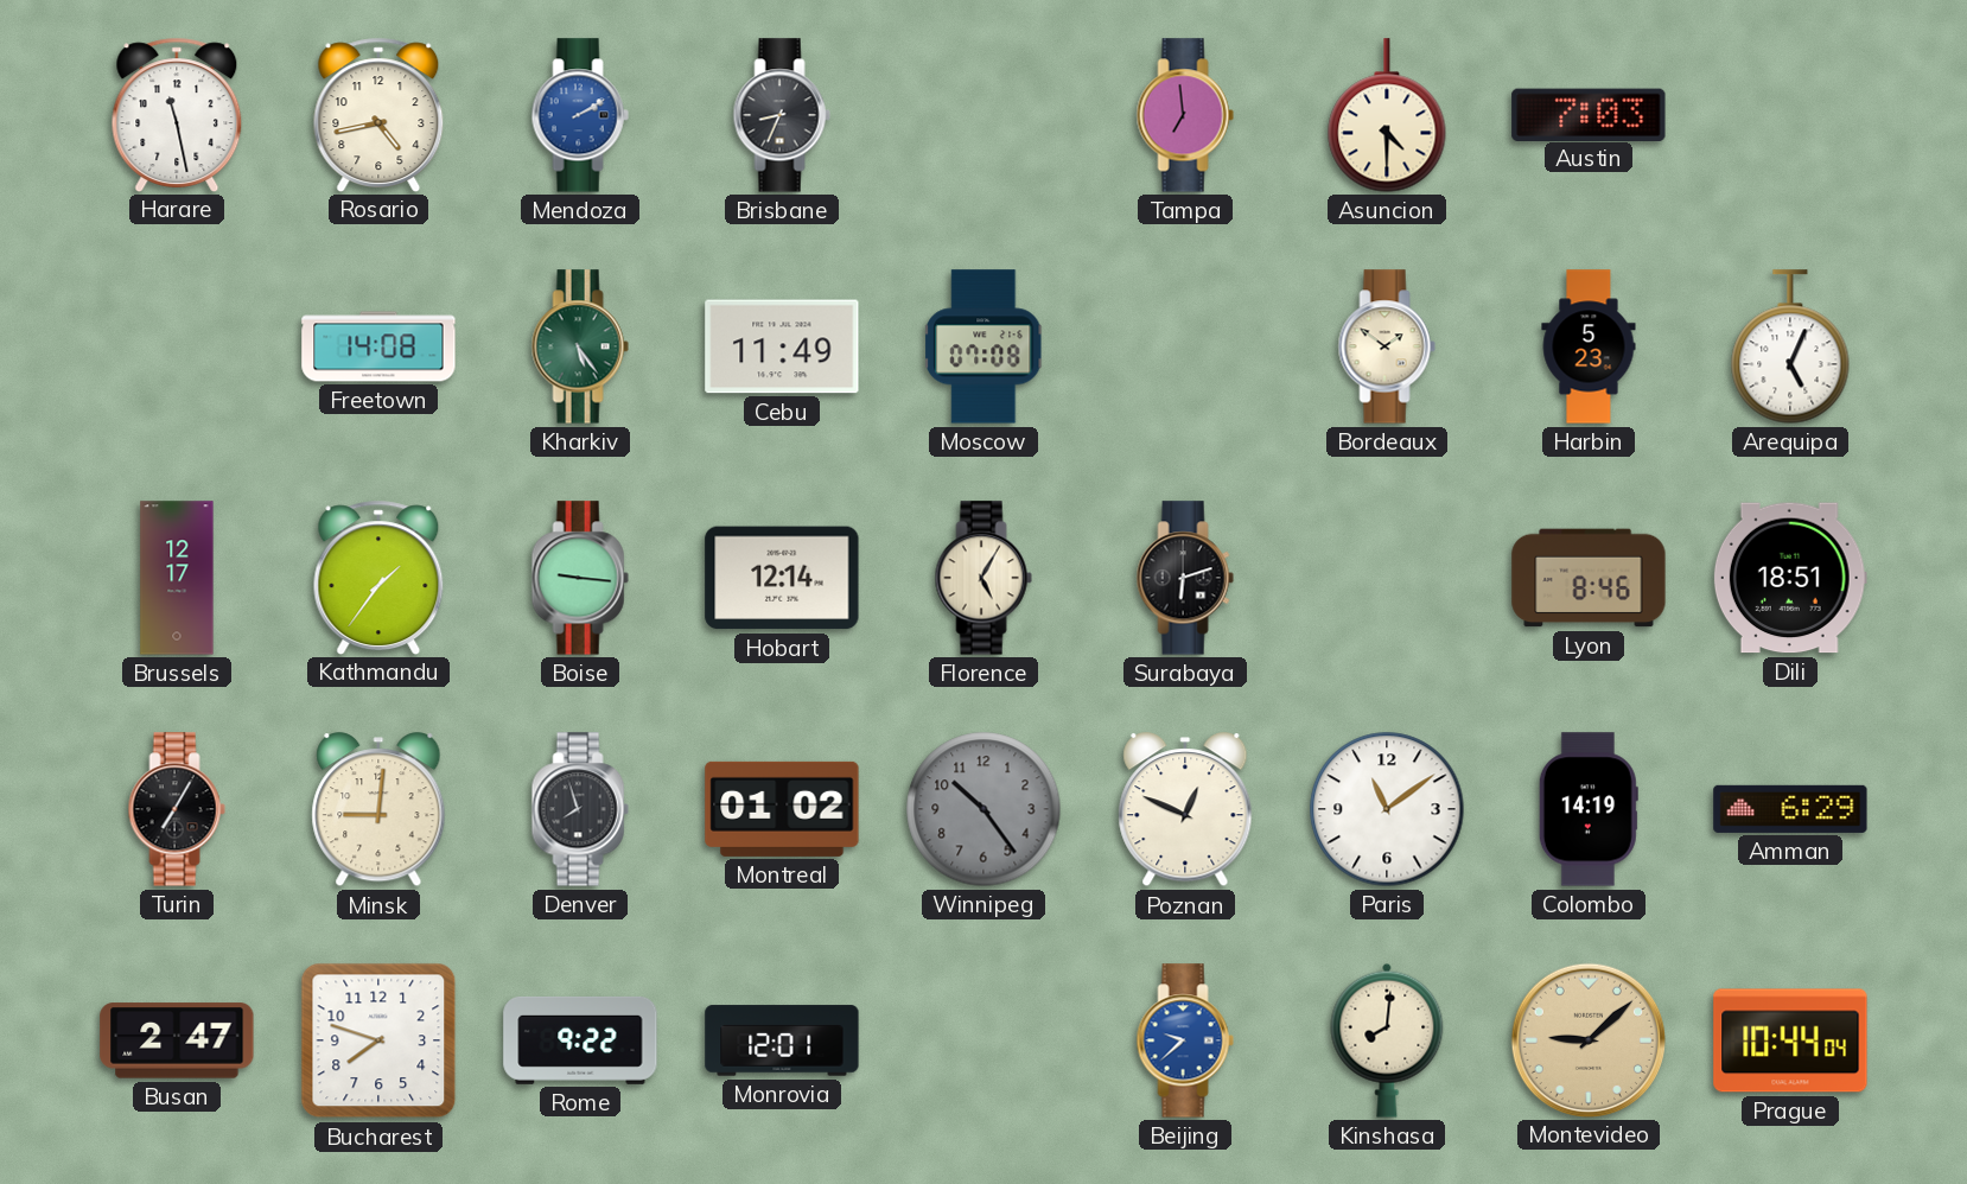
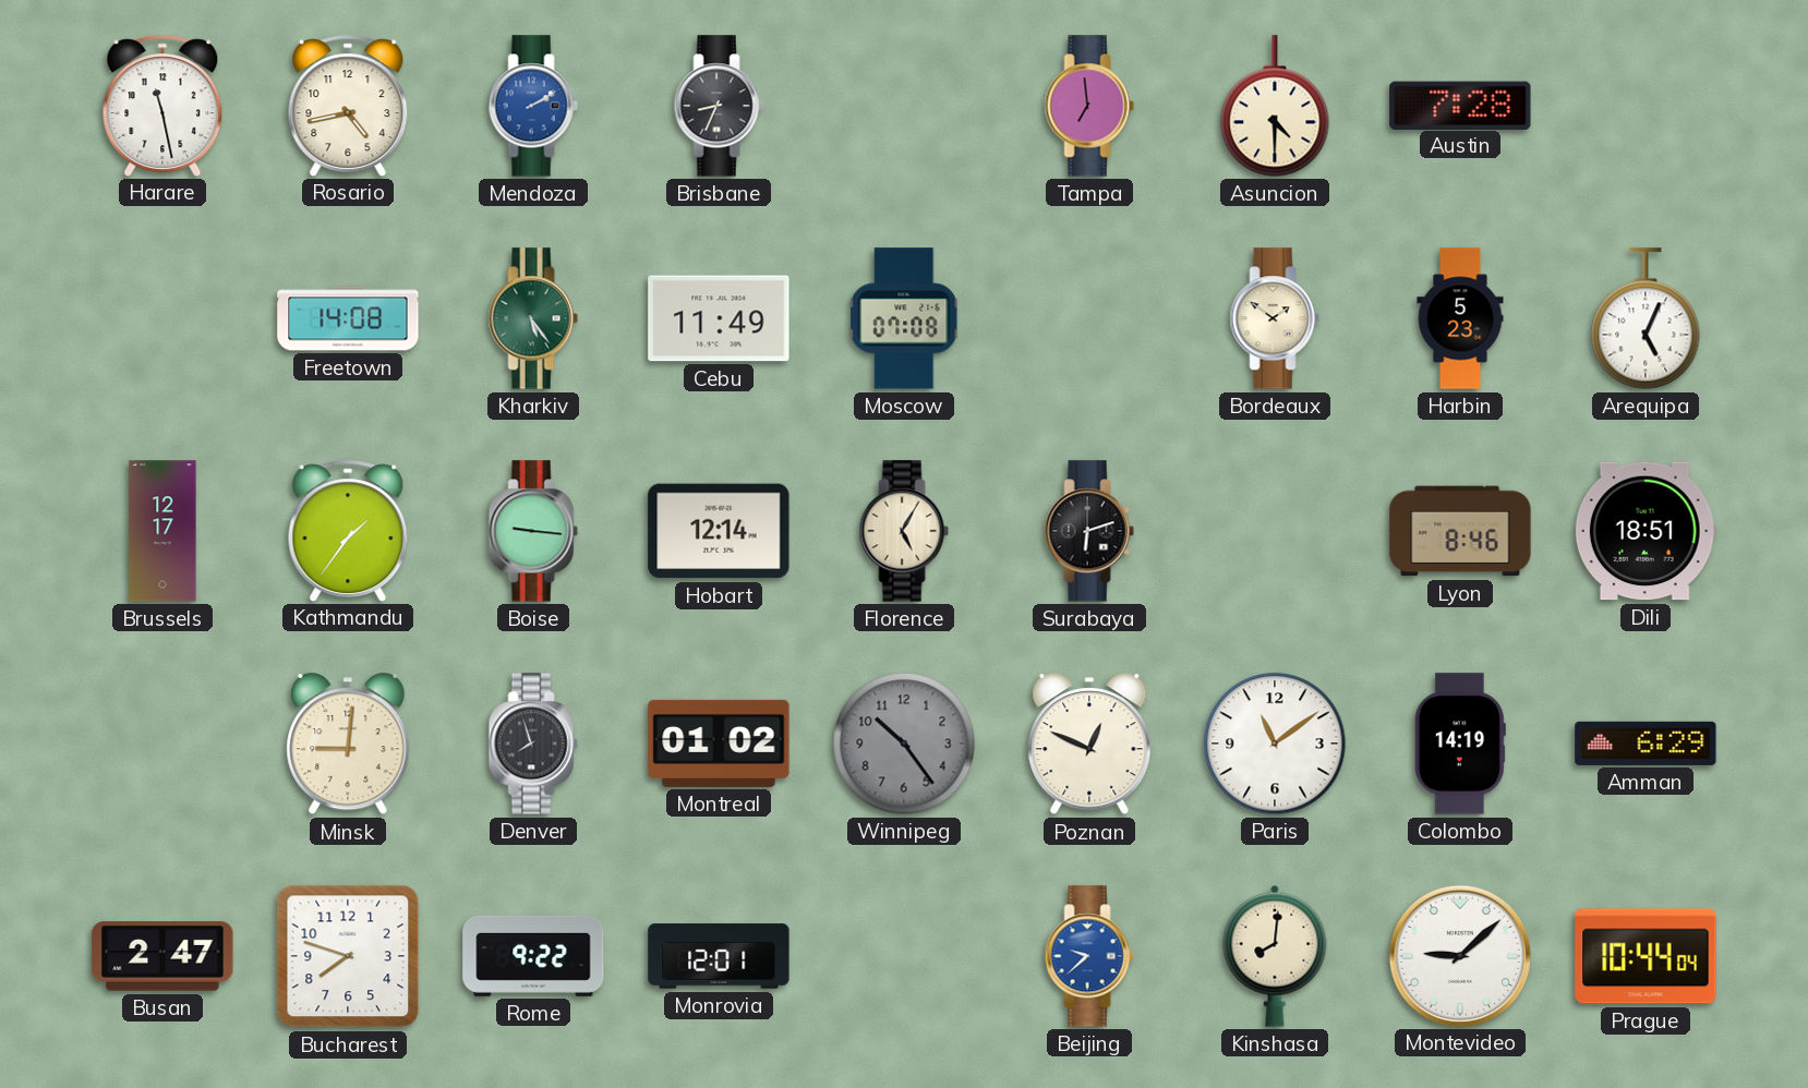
Austin: 7:03 -> 7:28
Turin: 7:05 -> none
Montevideo dial: champagne -> white
